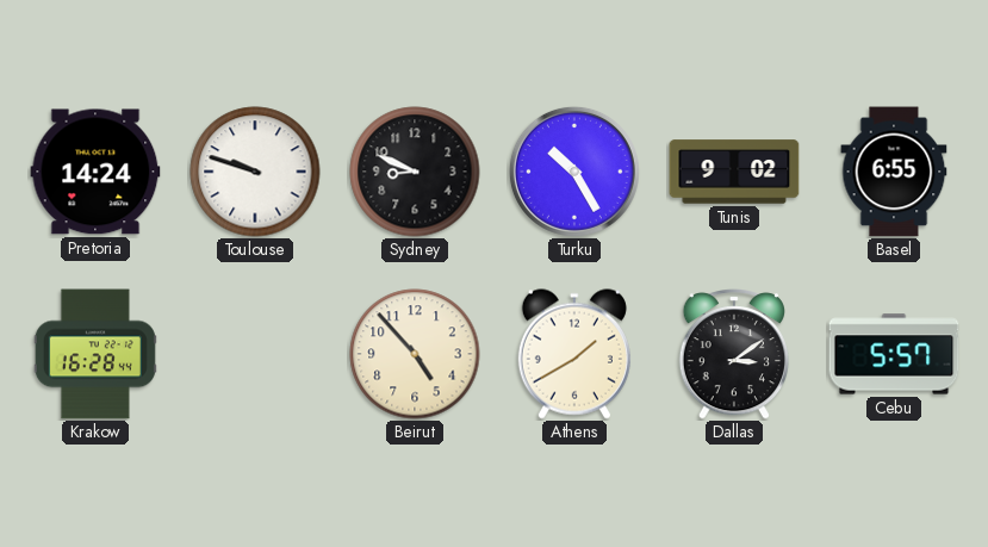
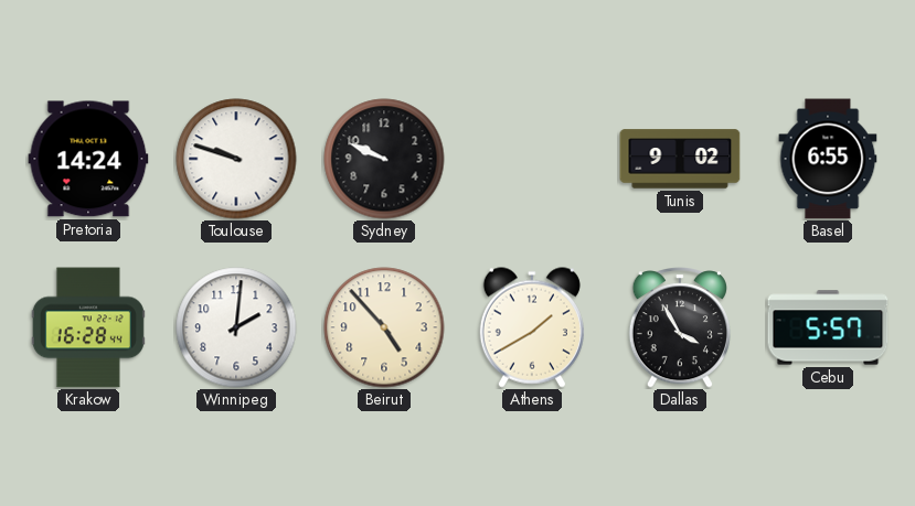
Sydney: 8:49 -> 9:49
Turku: 10:25 -> none
Winnipeg: none -> 2:01
Dallas: 3:09 -> 3:55
